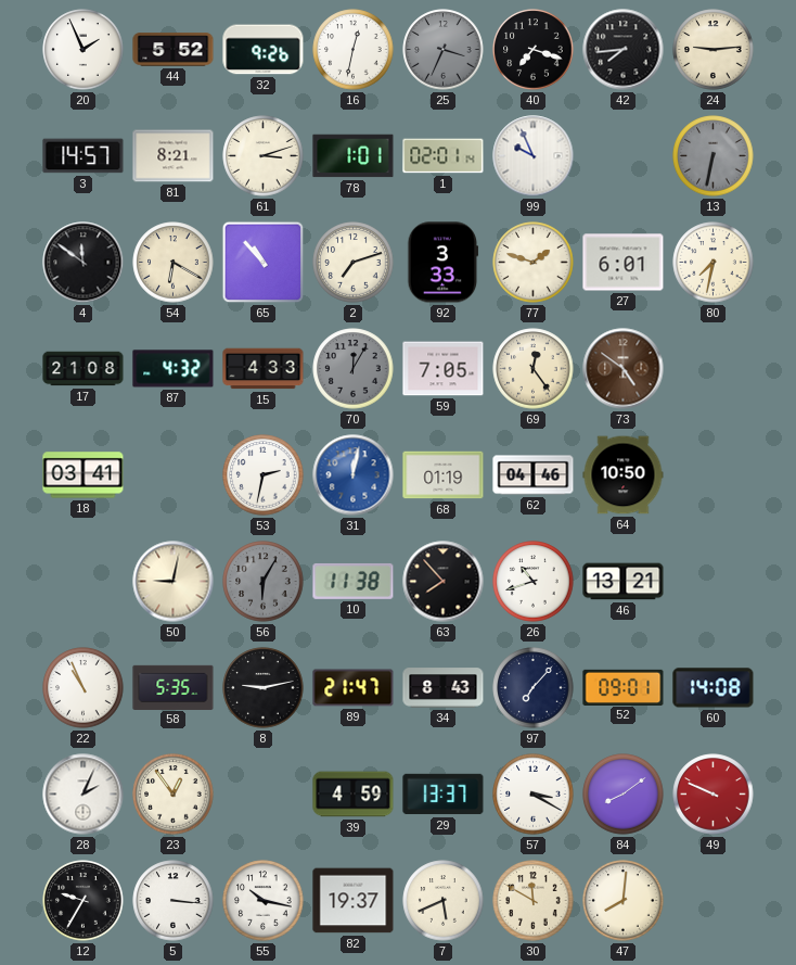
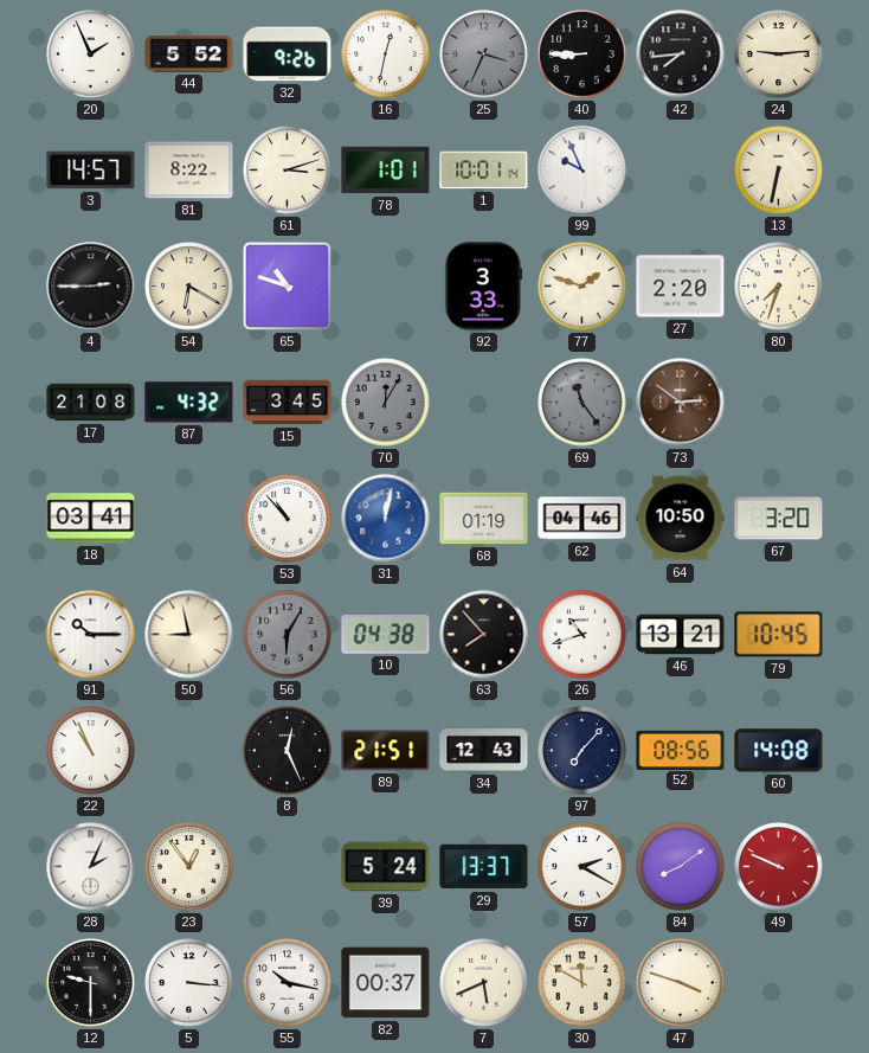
40: 7:18 -> 8:45
81: 8:21 -> 8:22
1: 02:01 -> 10:01
13 dial: grey -> cream
4: 11:51 -> 2:45
65: 10:53 -> 10:48
2: 7:12 -> none
27: 6:01 -> 2:20
80: 7:32 -> 7:33
15: 4:33 -> 3:45
59: 7:05 -> none
69: 12:24 -> 11:24
69 dial: cream -> grey
73: 4:51 -> 2:51
53: 2:32 -> 10:53
67: none -> 3:20
91: none -> 10:15
50: 9:02 -> 8:58
10: 11:38 -> 04:38
79: none -> 10:45
58: 5:35 -> none
8: 9:13 -> 12:26
89: 21:47 -> 21:51
34: 8:43 -> 12:43
52: 09:01 -> 08:56
39: 4:59 -> 5:24
57: 3:20 -> 2:20
12: 9:35 -> 9:30
82: 19:37 -> 00:37
47: 8:01 -> 3:48
